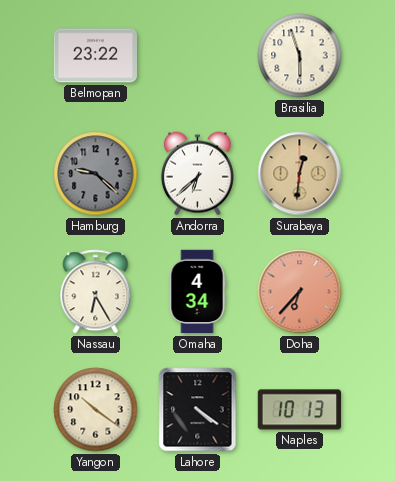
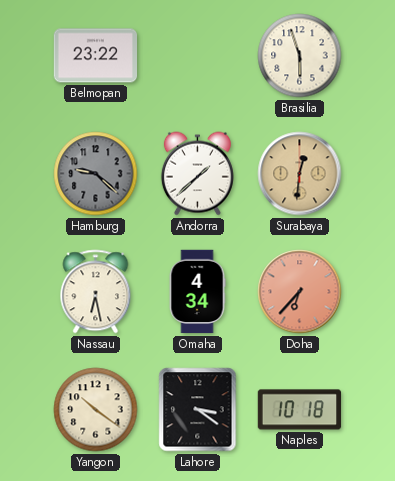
Andorra: 6:38 -> 1:38
Nassau: 6:25 -> 6:28
Lahore: 4:21 -> 3:21
Naples: 10:13 -> 10:18
